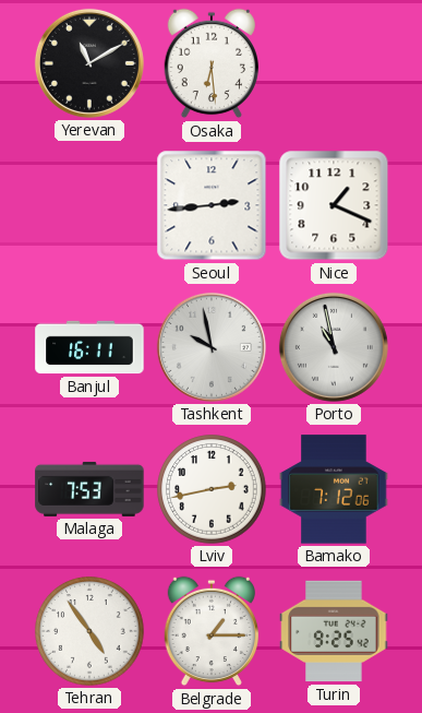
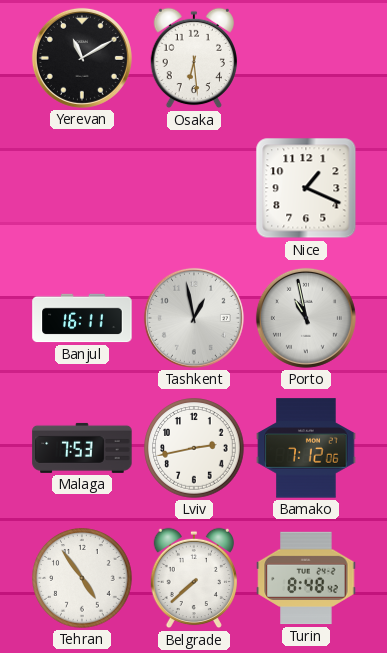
Seoul: 2:44 -> none
Tashkent: 9:58 -> 12:58
Belgrade: 1:15 -> 7:38
Turin: 9:25 -> 8:48
